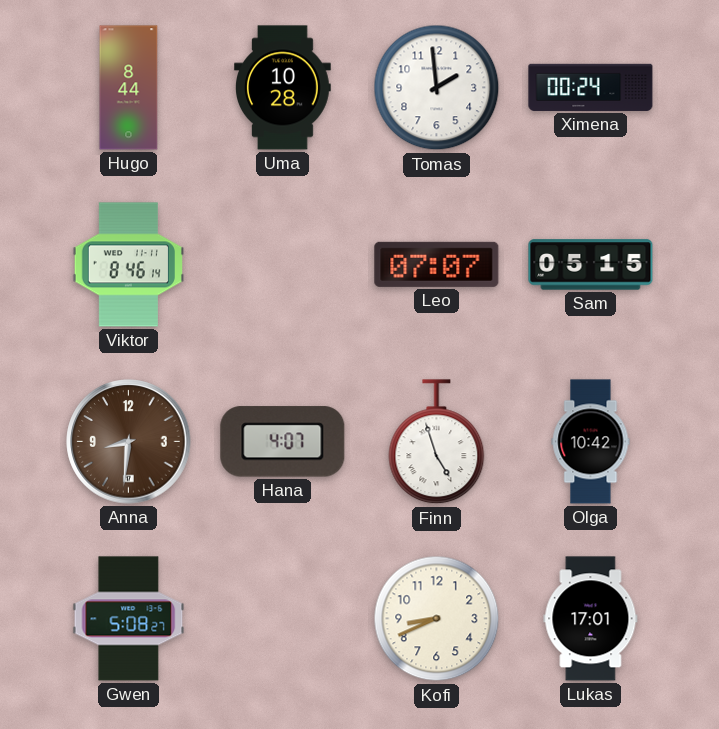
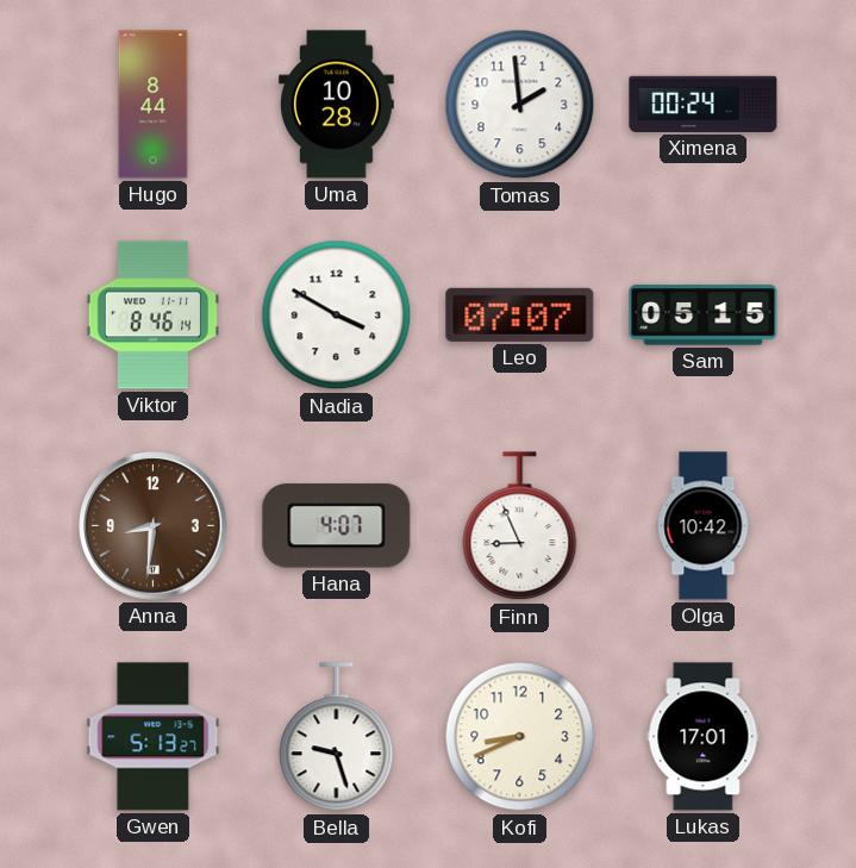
Nadia: none -> 3:50
Finn: 4:57 -> 8:56
Gwen: 5:08 -> 5:13
Bella: none -> 9:27
